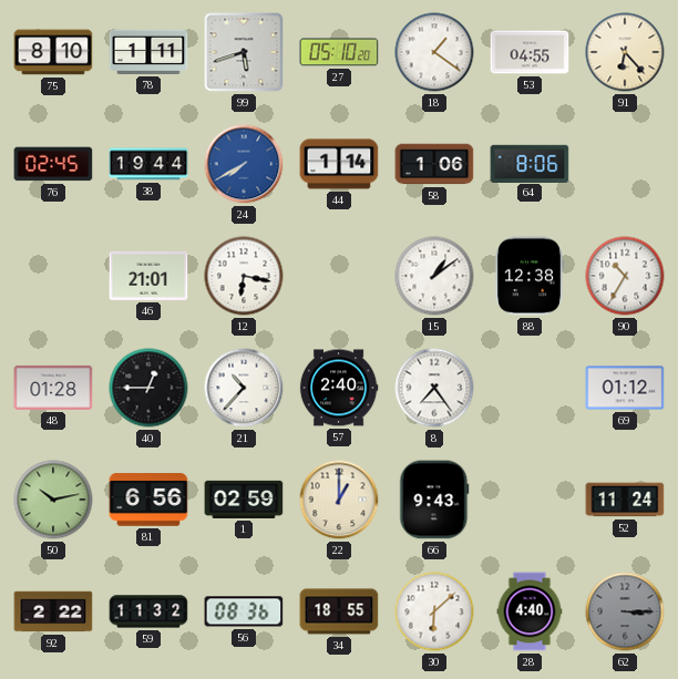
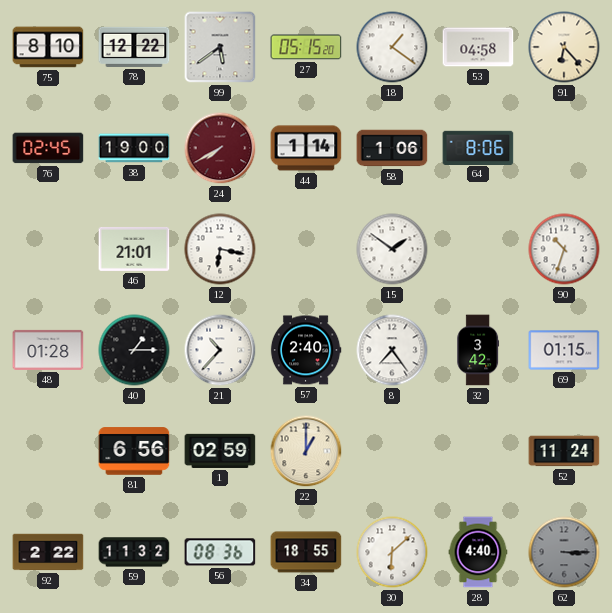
78: 1:11 -> 12:22
99: 5:42 -> 5:39
27: 05:10 -> 05:15
53: 04:55 -> 04:58
38: 19:44 -> 19:00
24 dial: blue -> burgundy
15: 1:09 -> 1:51
88: 12:38 -> none
90: 10:35 -> 10:33
40: 12:45 -> 1:15
32: none -> 3:42
69: 01:12 -> 01:15
50: 10:13 -> none
66: 9:43 -> none
